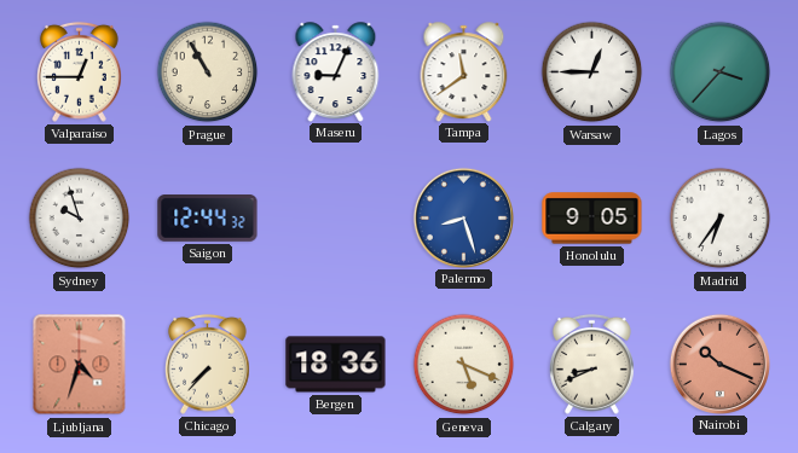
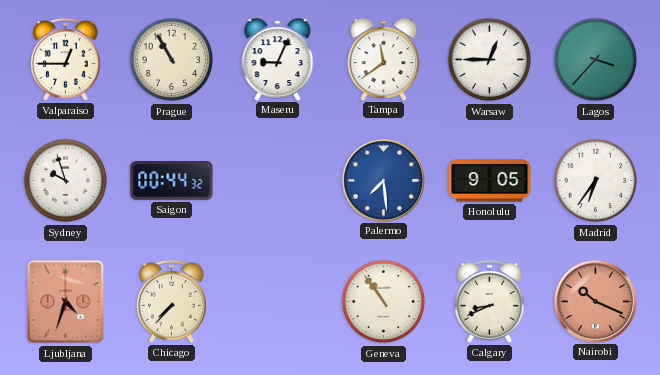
Saigon: 12:44 -> 00:44
Palermo: 8:27 -> 7:29
Bergen: 18:36 -> none
Geneva: 5:19 -> 10:54
